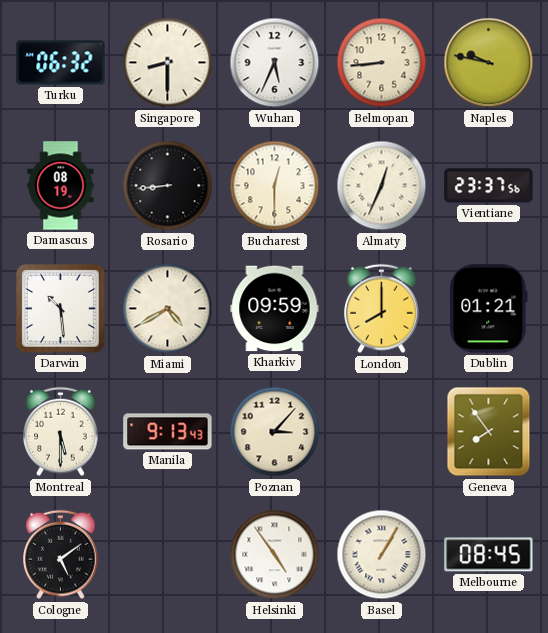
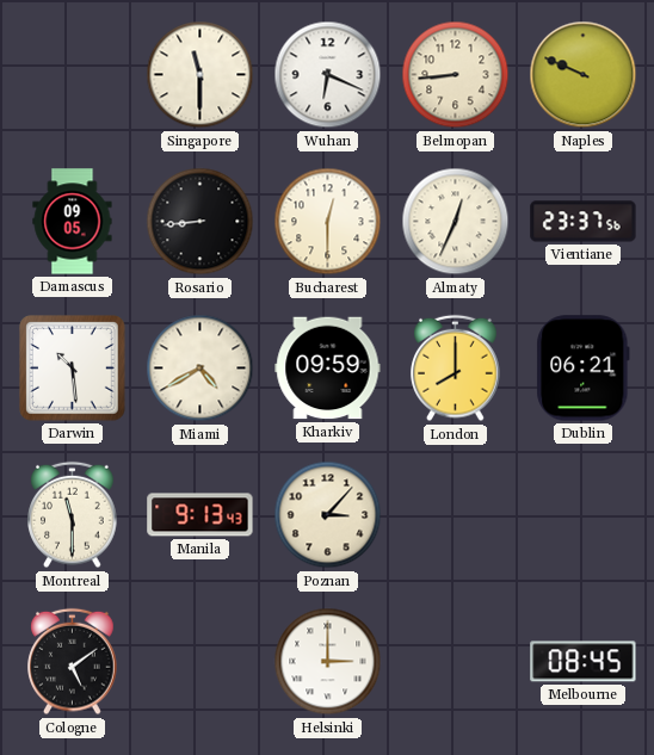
Turku: 06:32 -> none
Singapore: 8:30 -> 11:30
Wuhan: 5:34 -> 6:19
Naples: 9:47 -> 9:49
Damascus: 08:19 -> 09:05
Dublin: 01:21 -> 06:21
Montreal: 5:30 -> 11:30
Geneva: 7:54 -> none
Helsinki: 4:54 -> 3:00
Basel: 1:05 -> none
